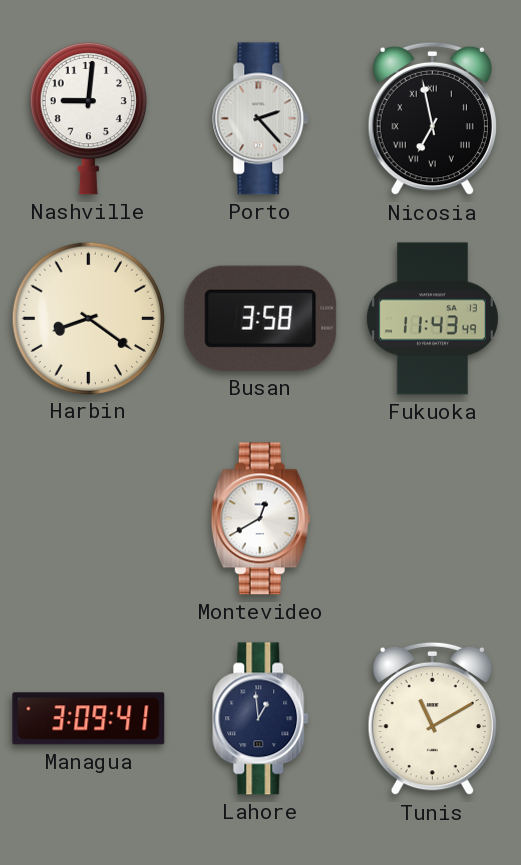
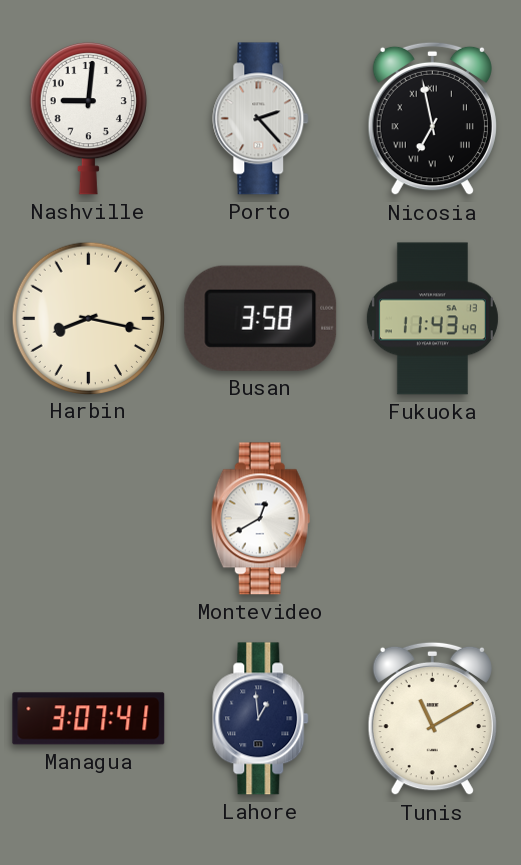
Harbin: 8:21 -> 8:17
Managua: 3:09 -> 3:07
